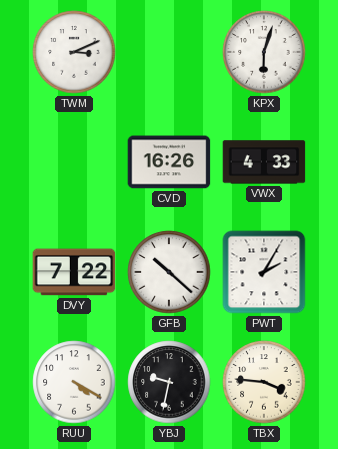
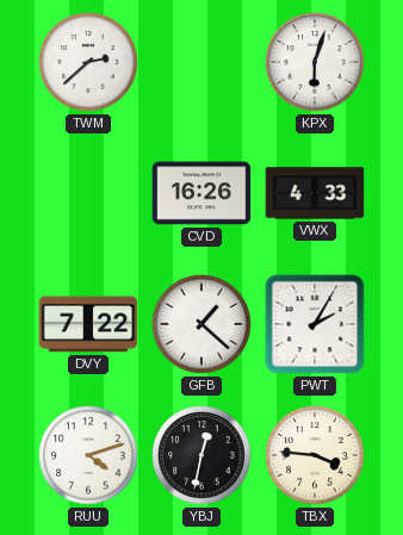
TWM: 3:11 -> 2:38
GFB: 10:22 -> 1:22
RUU: 4:20 -> 4:12
YBJ: 9:32 -> 12:32
